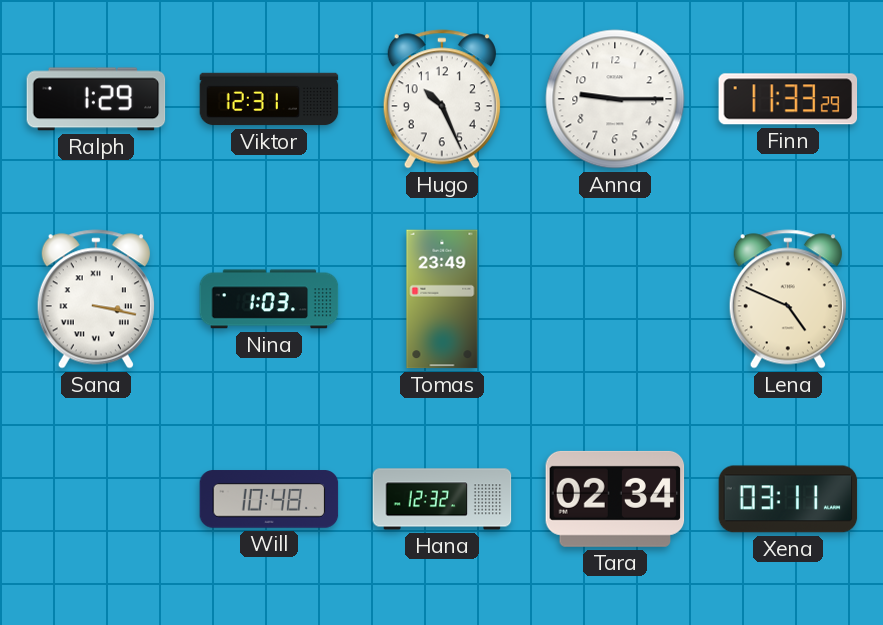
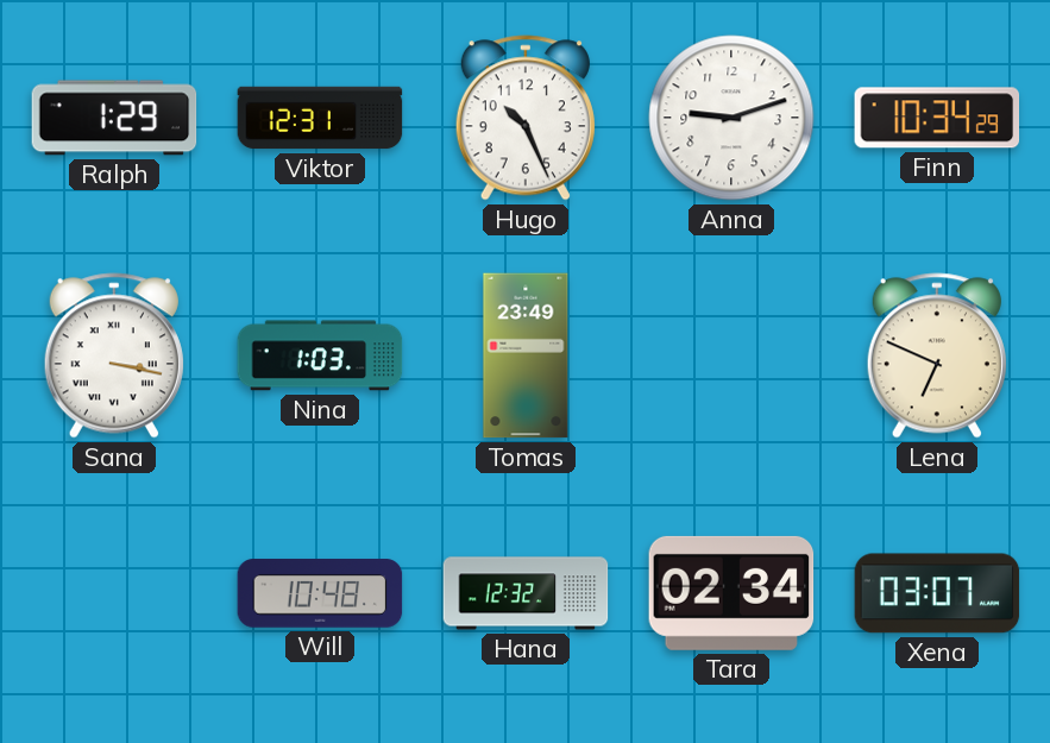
Anna: 9:15 -> 9:12
Finn: 11:33 -> 10:34
Lena: 4:49 -> 6:49
Xena: 03:11 -> 03:07
